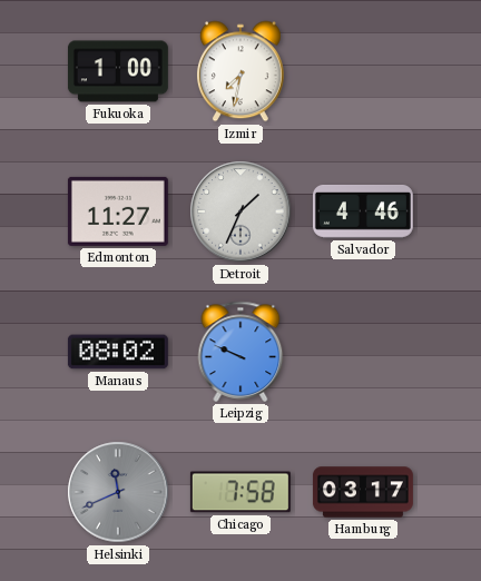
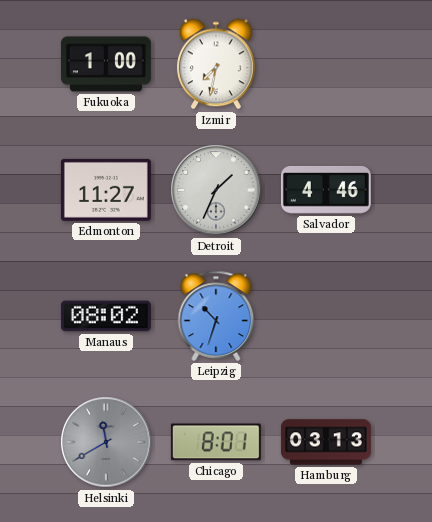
Leipzig: 9:49 -> 10:33
Helsinki: 11:41 -> 11:40
Chicago: 7:58 -> 8:01
Hamburg: 03:17 -> 03:13
